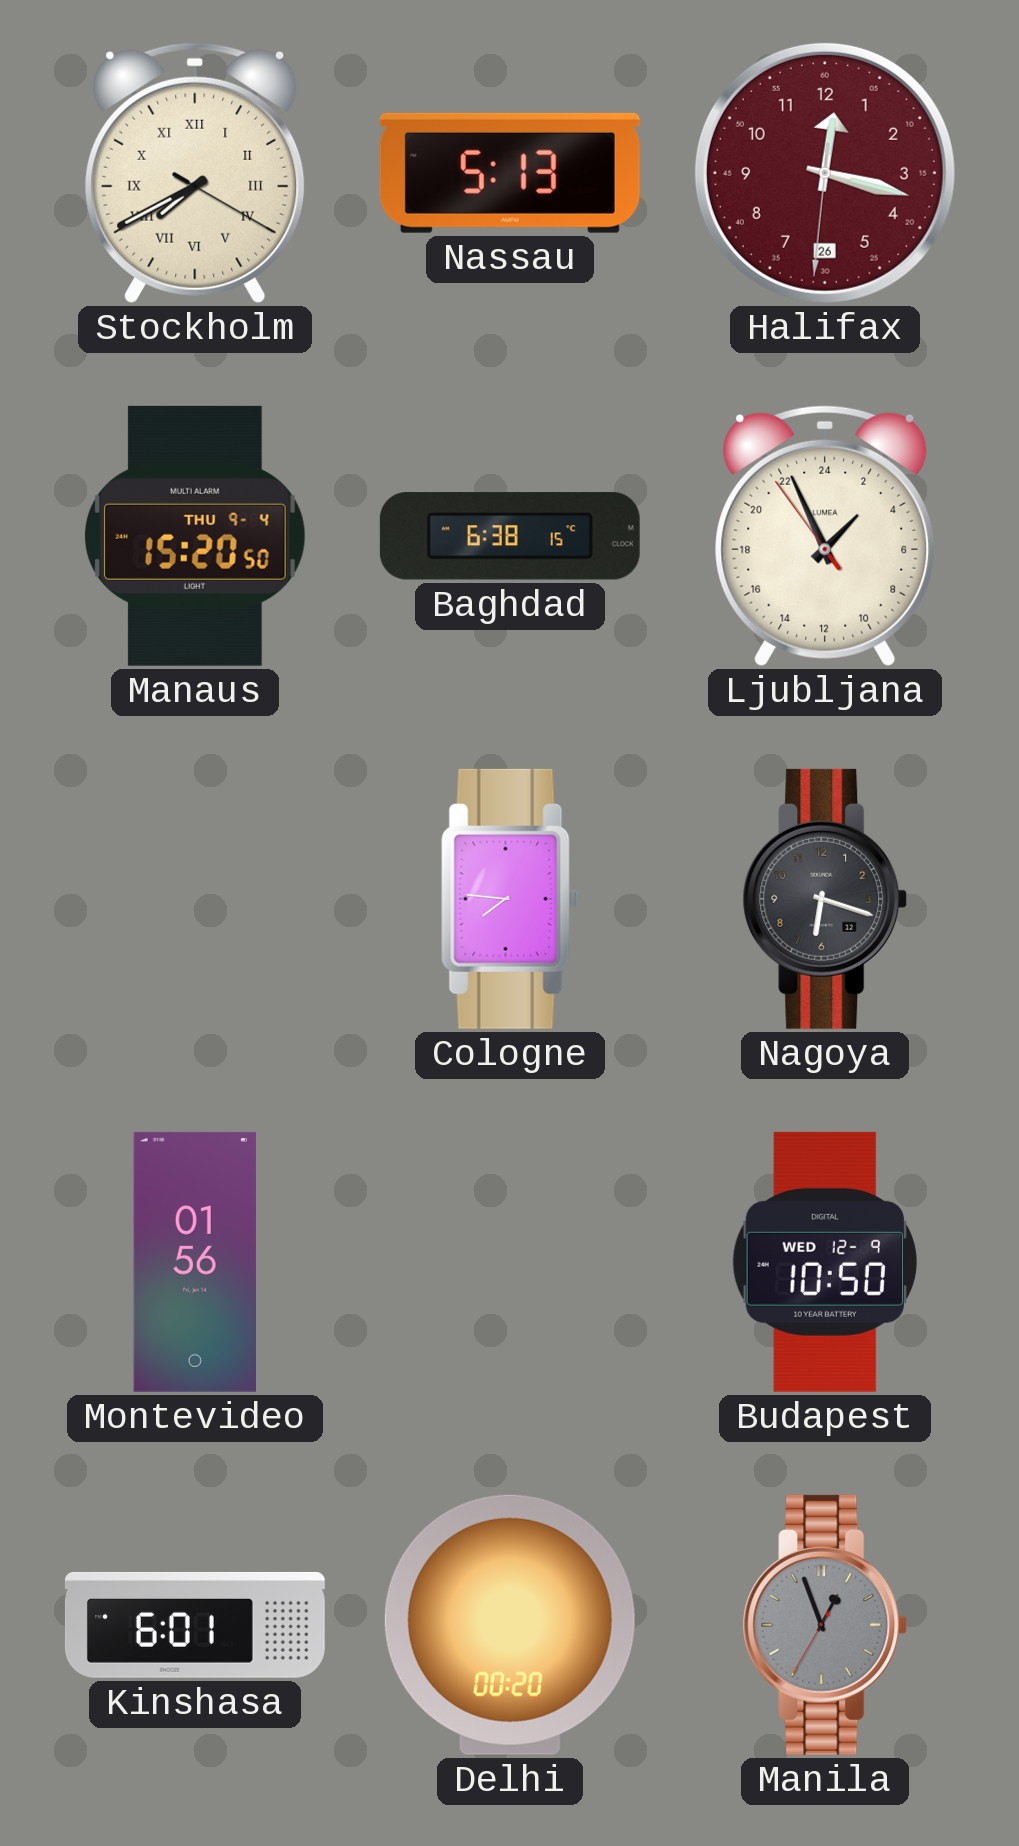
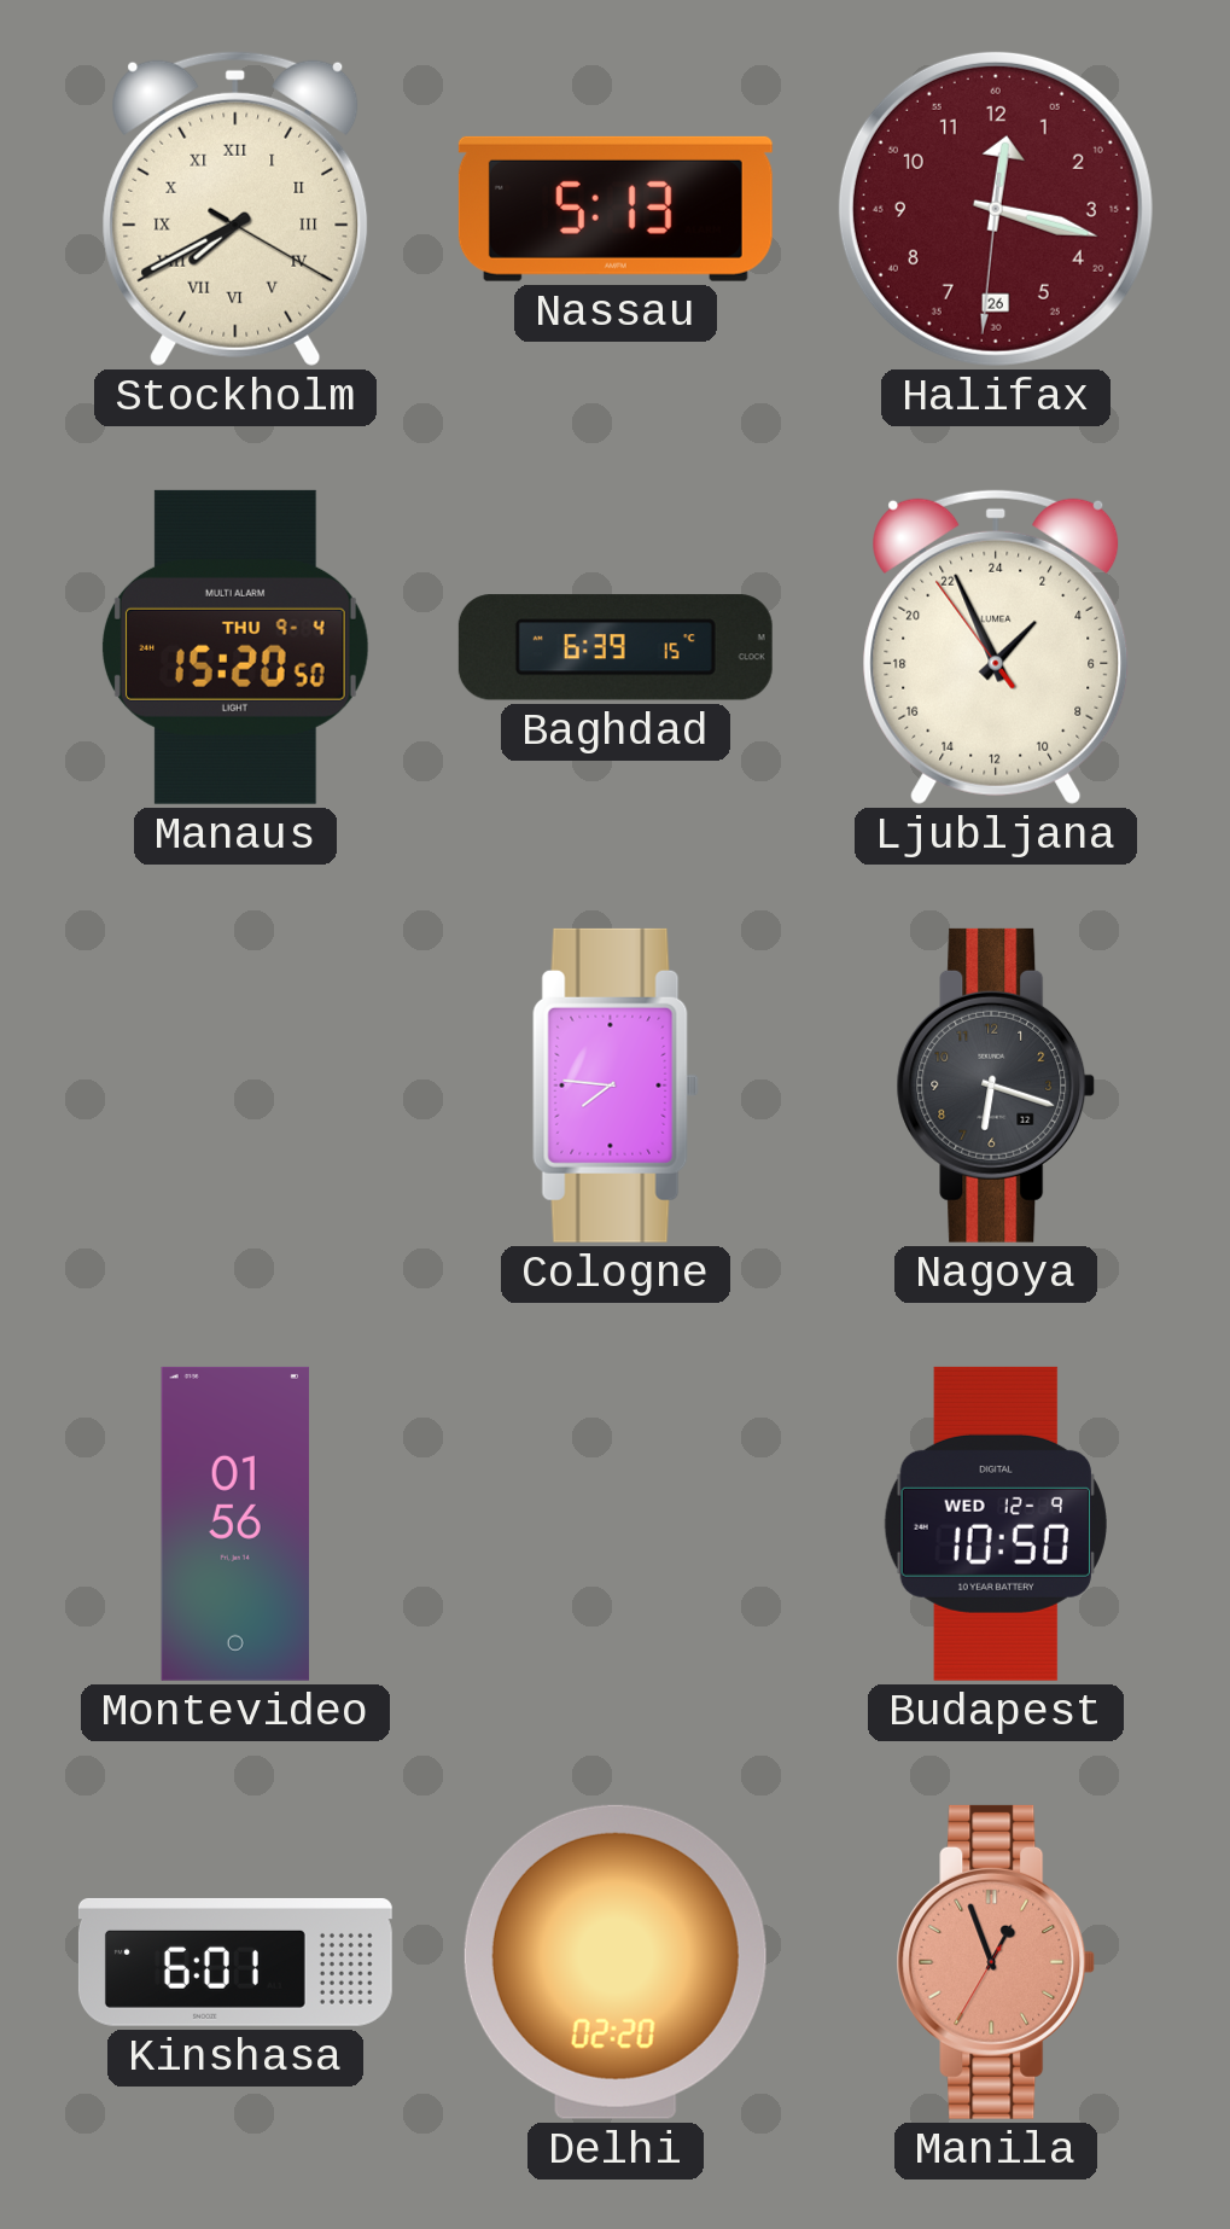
Baghdad: 6:38 -> 6:39
Delhi: 00:20 -> 02:20
Manila dial: grey -> salmon
